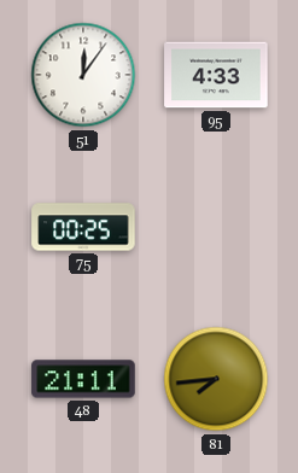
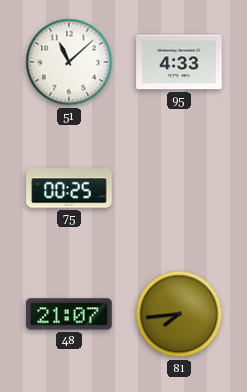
51: 12:06 -> 11:08
48: 21:11 -> 21:07
